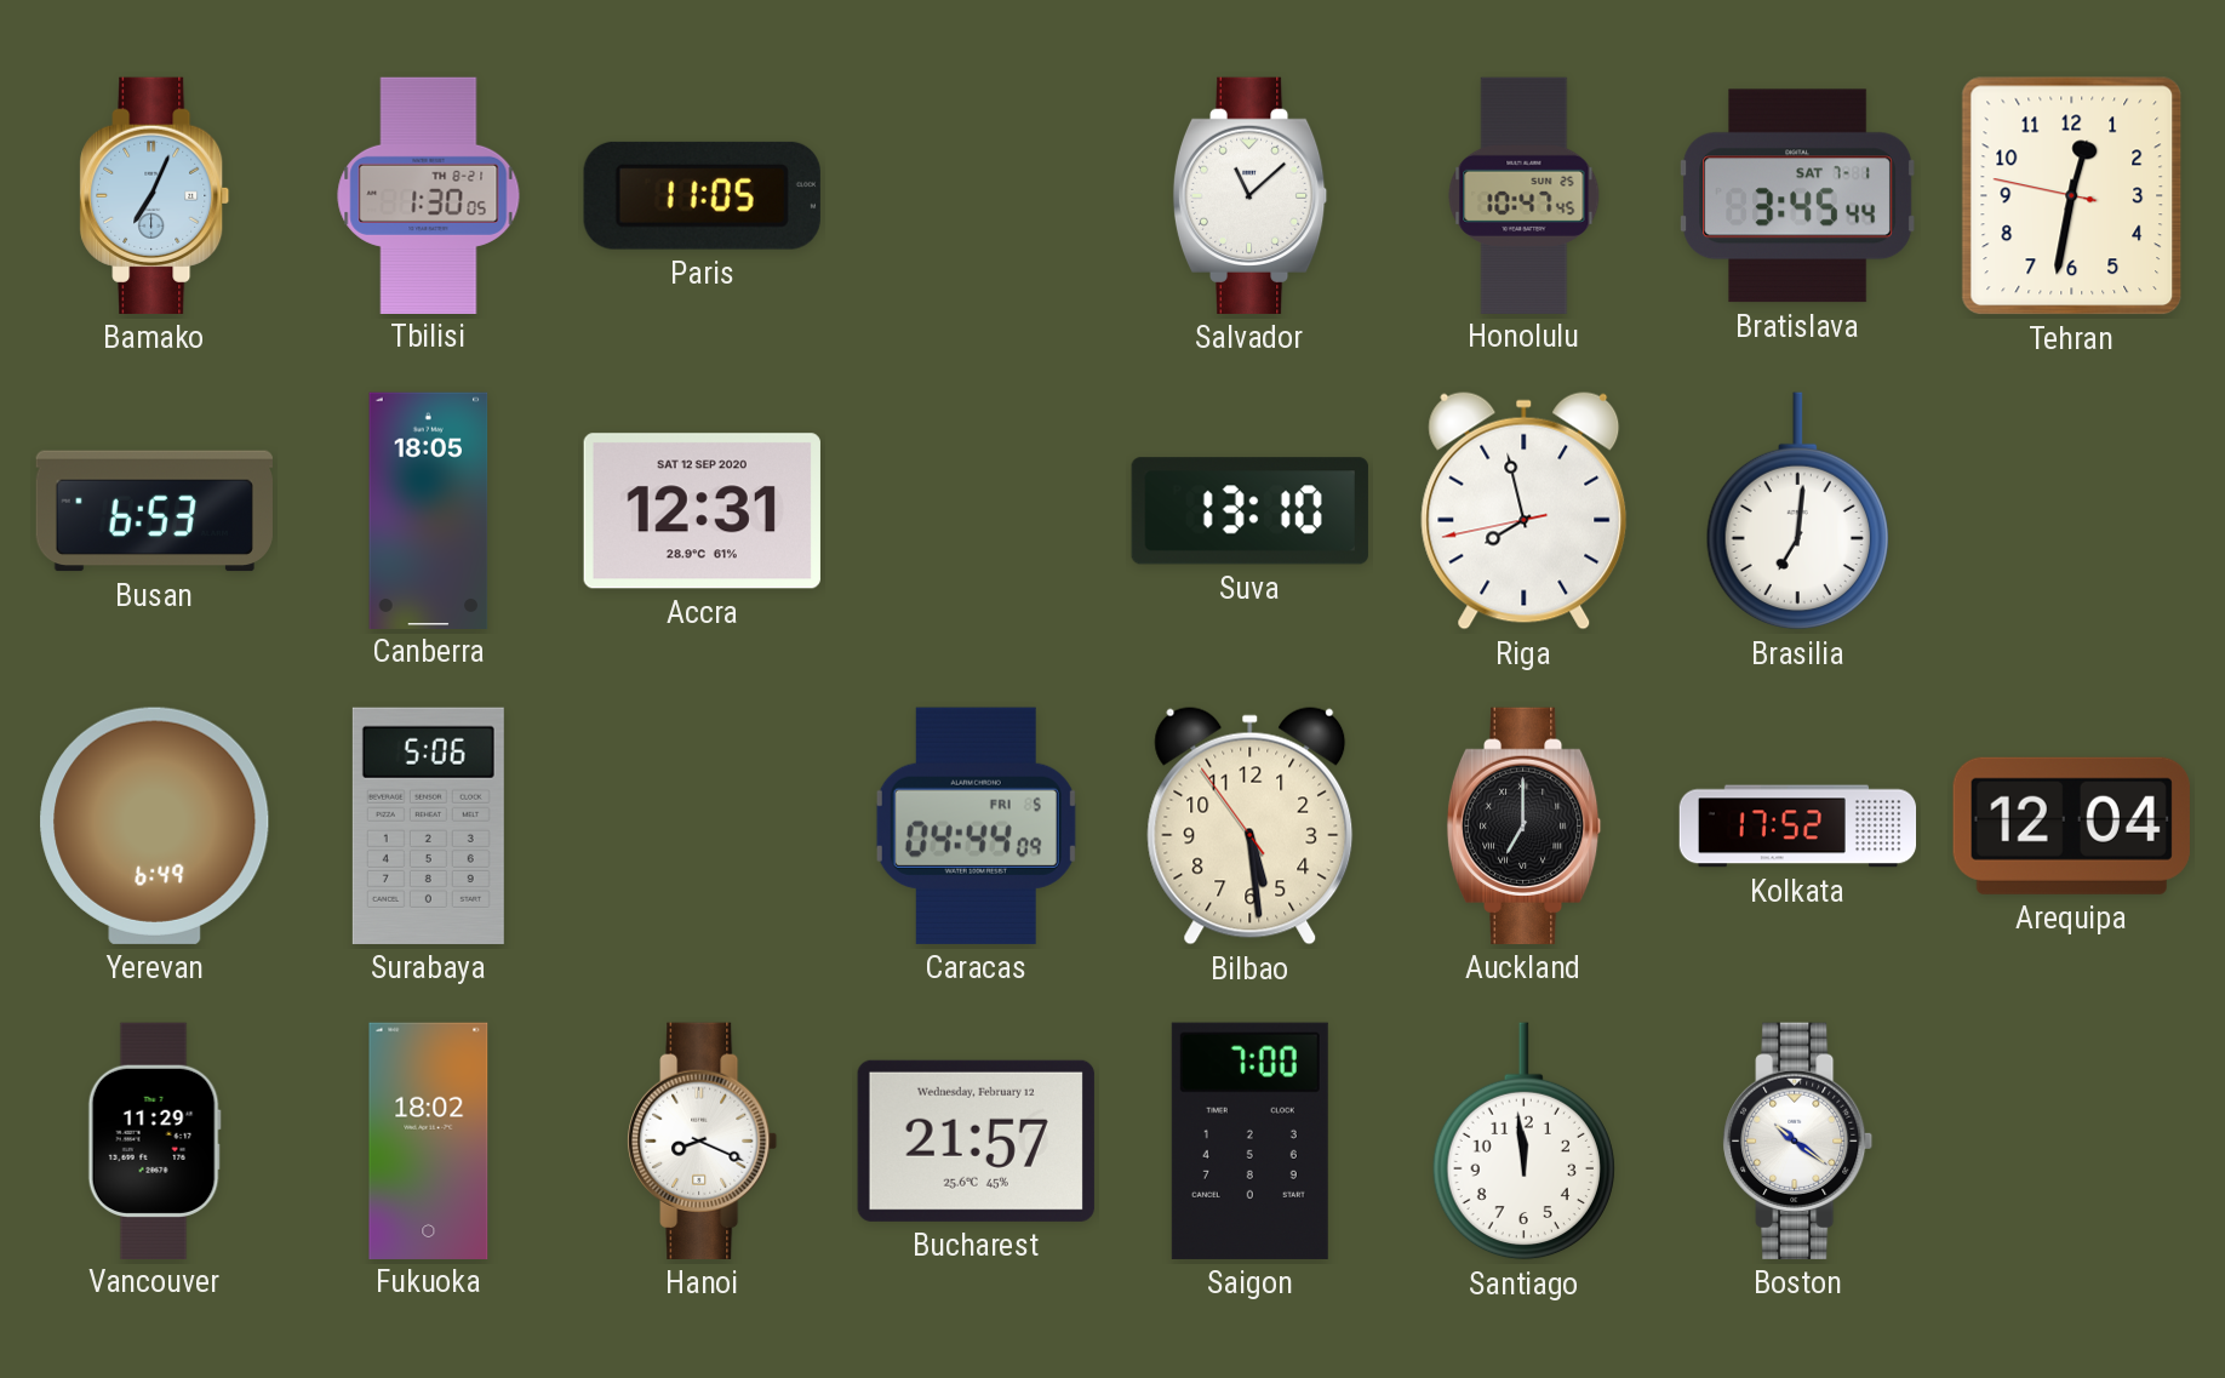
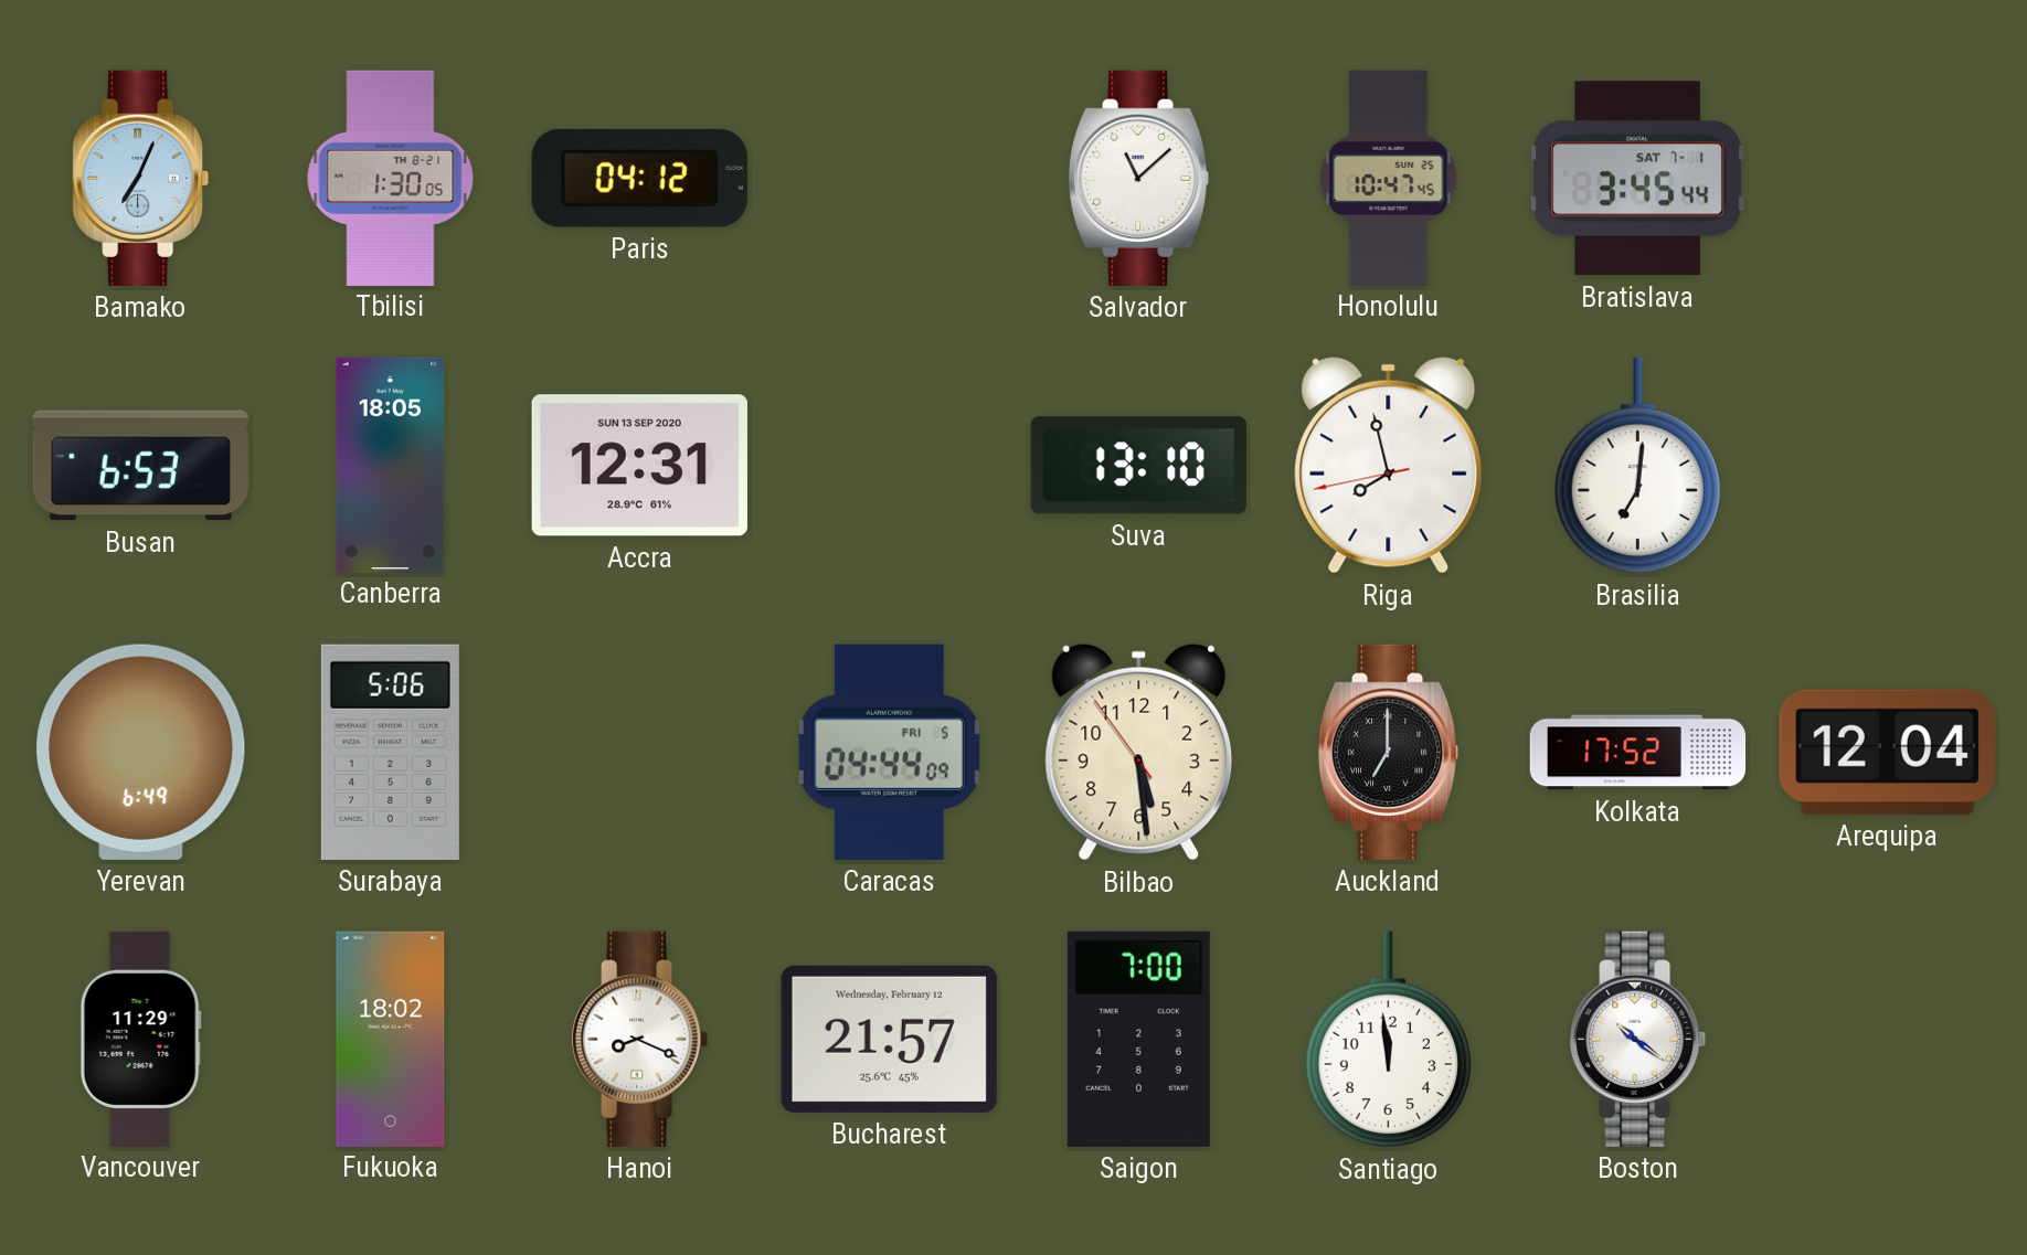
Paris: 11:05 -> 04:12
Tehran: 12:31 -> none
Accra date: SAT 12 SEP 2020 -> SUN 13 SEP 2020
